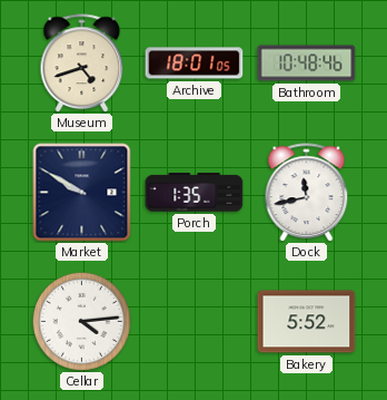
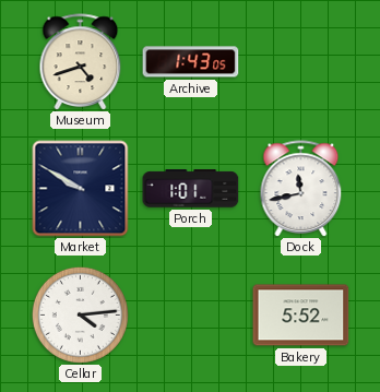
Archive: 18:01 -> 1:43
Bathroom: 10:48 -> none
Porch: 1:35 -> 1:01
